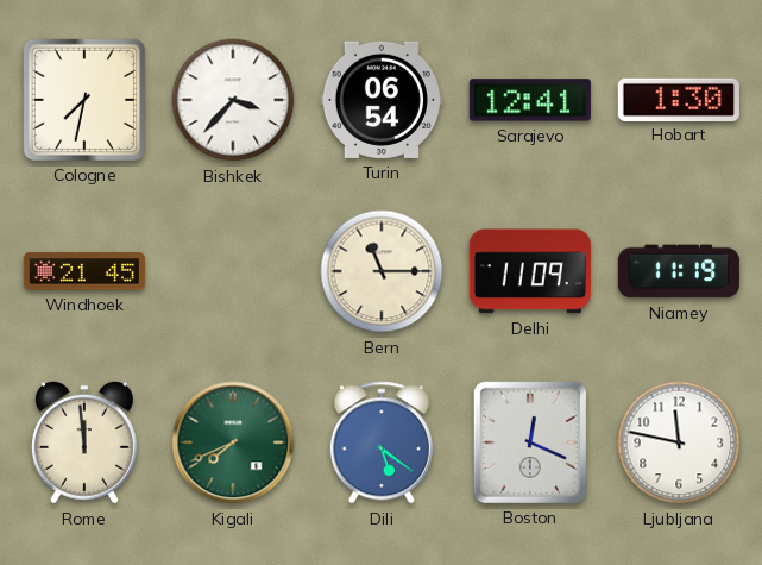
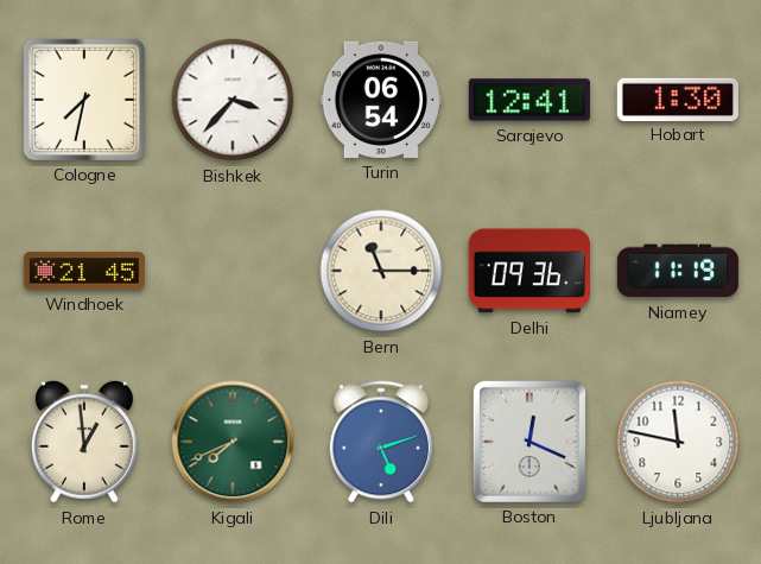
Delhi: 11:09 -> 09:36
Rome: 11:59 -> 12:59
Dili: 5:21 -> 5:12
